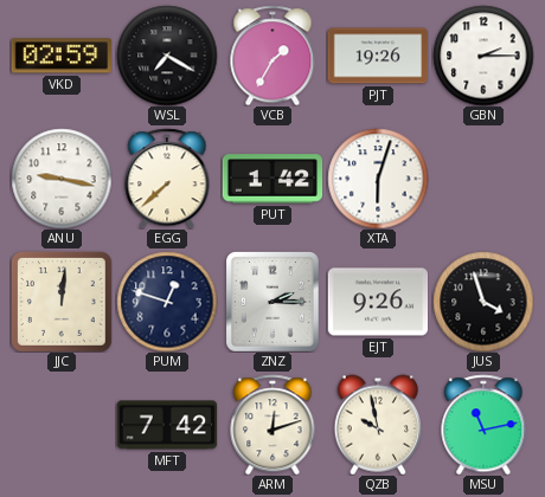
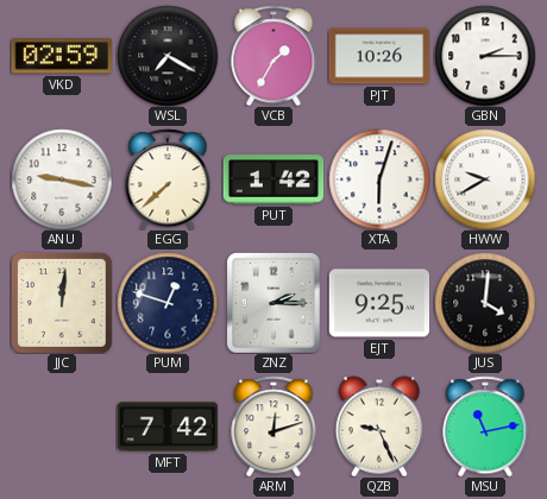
PJT: 19:26 -> 10:26
HWW: none -> 9:40
EJT: 9:26 -> 9:25
JUS: 3:57 -> 4:01
QZB: 9:58 -> 9:26
